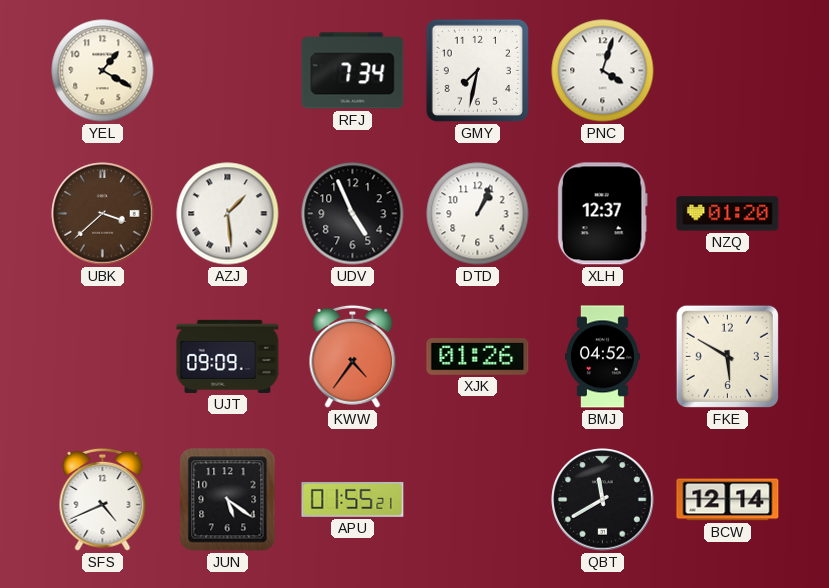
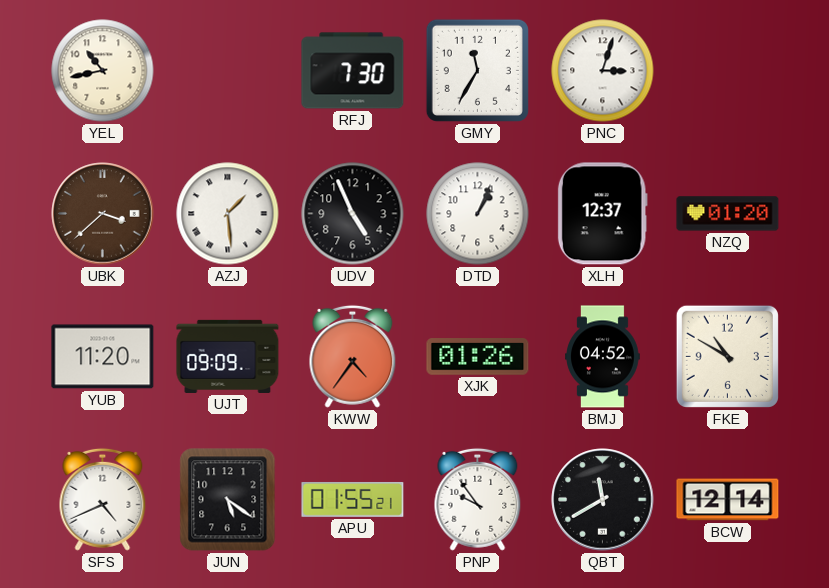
YEL: 1:20 -> 10:43
RFJ: 7:34 -> 7:30
GMY: 7:32 -> 11:35
PNC: 4:03 -> 3:03
YUB: none -> 11:20
FKE: 5:50 -> 10:50
PNP: none -> 9:54
